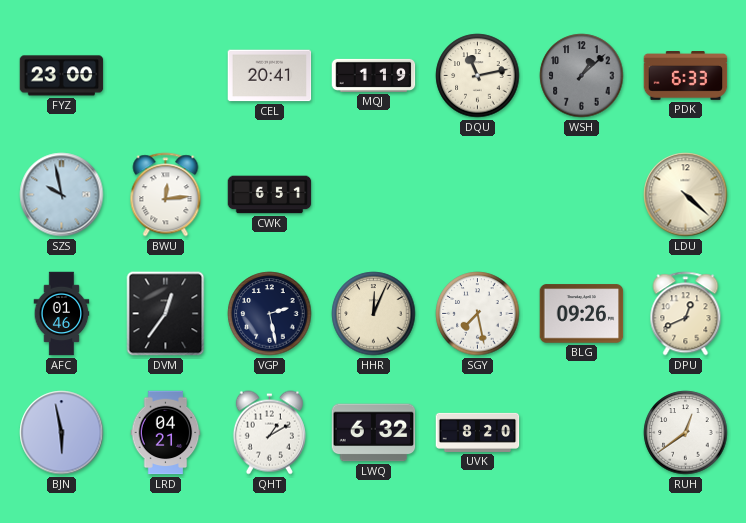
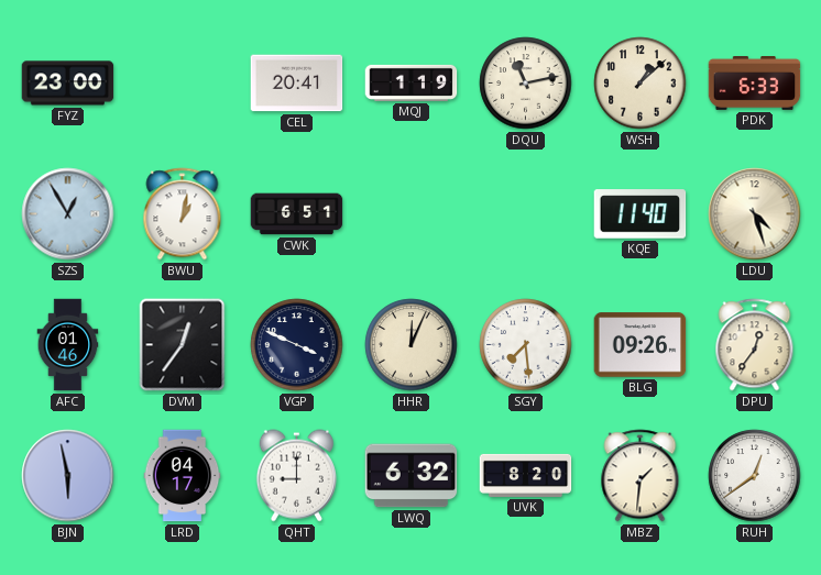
WSH dial: grey -> cream
SZS: 9:58 -> 12:55
BWU: 12:14 -> 1:02
KQE: none -> 11:40
LDU: 4:22 -> 4:27
VGP: 2:28 -> 3:49
SGY: 7:28 -> 7:29
DPU: 12:41 -> 12:36
LRD: 04:21 -> 04:17
QHT: 1:10 -> 9:00
MBZ: none -> 1:31
